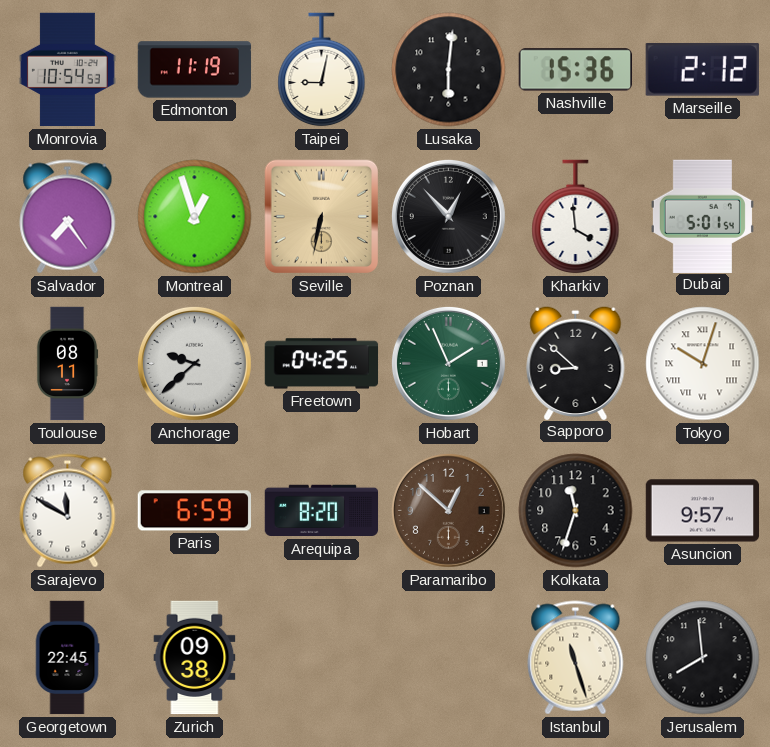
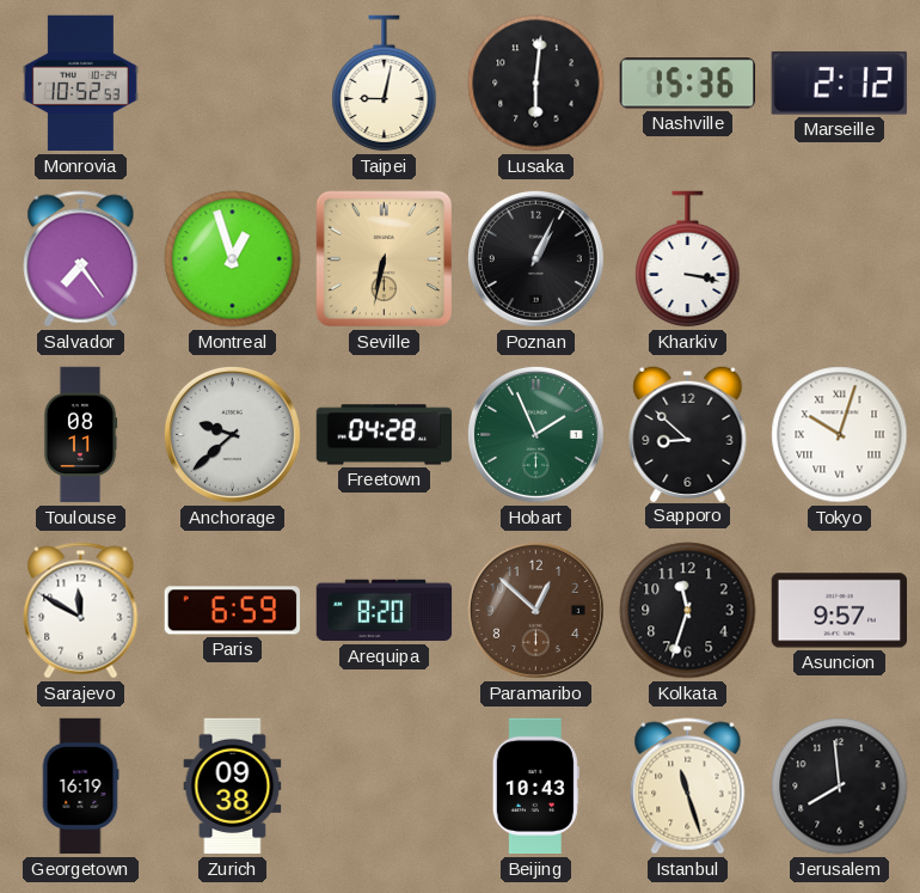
Monrovia: 10:54 -> 10:52
Edmonton: 11:19 -> none
Poznan: 12:53 -> 1:04
Kharkiv: 3:59 -> 3:17
Dubai: 5:01 -> none
Freetown: 04:25 -> 04:28
Georgetown: 22:45 -> 16:19
Beijing: none -> 10:43
